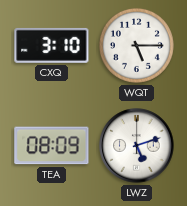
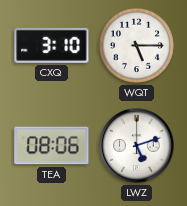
TEA: 08:09 -> 08:06
